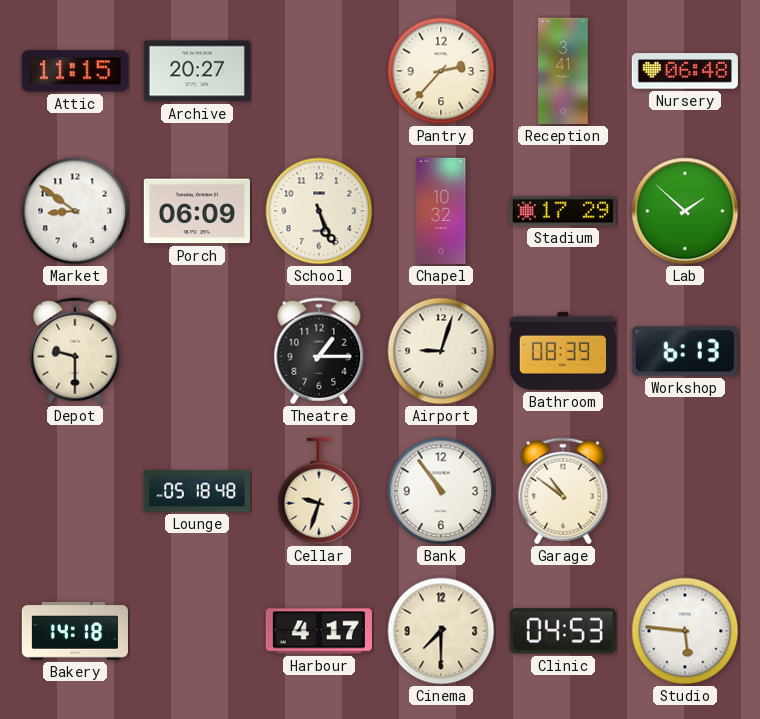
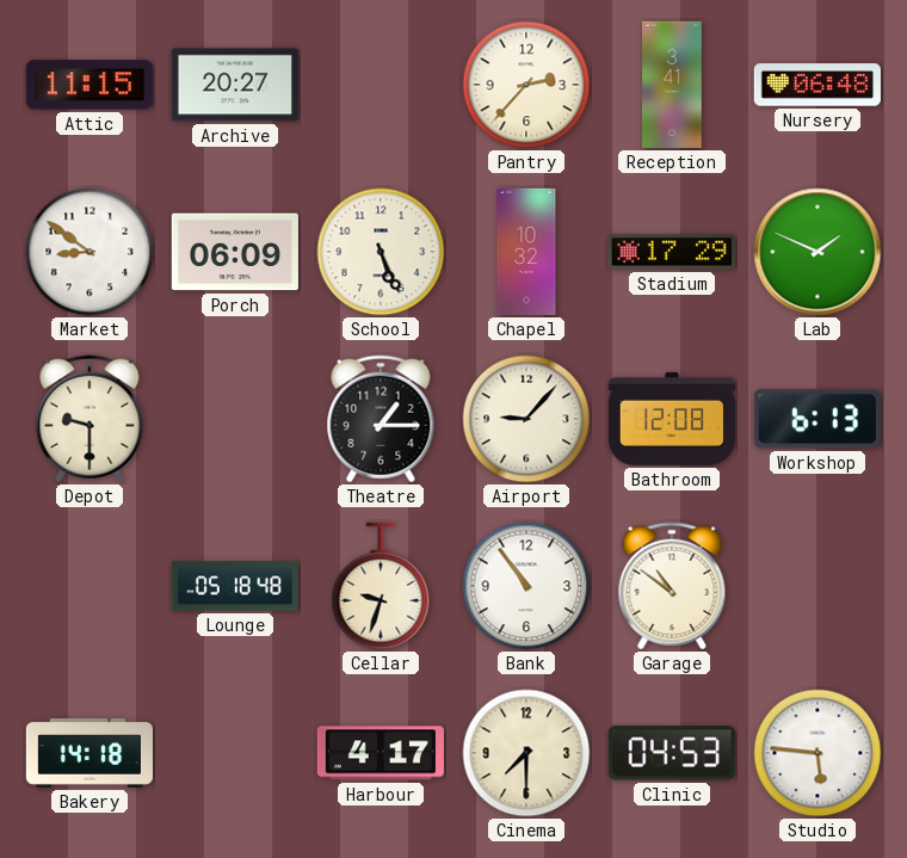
Lab: 1:52 -> 1:49
Airport: 9:03 -> 9:07
Bathroom: 08:39 -> 12:08
